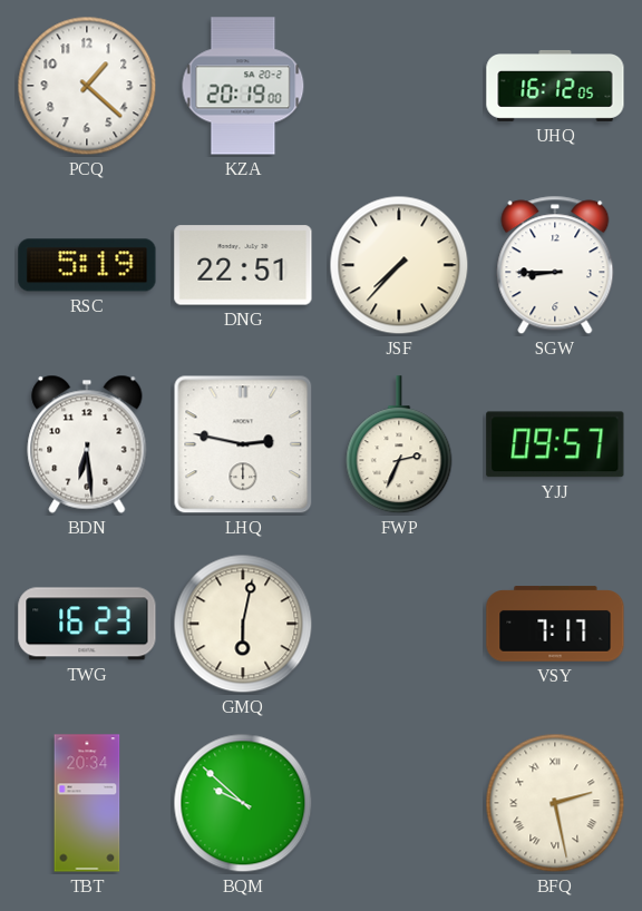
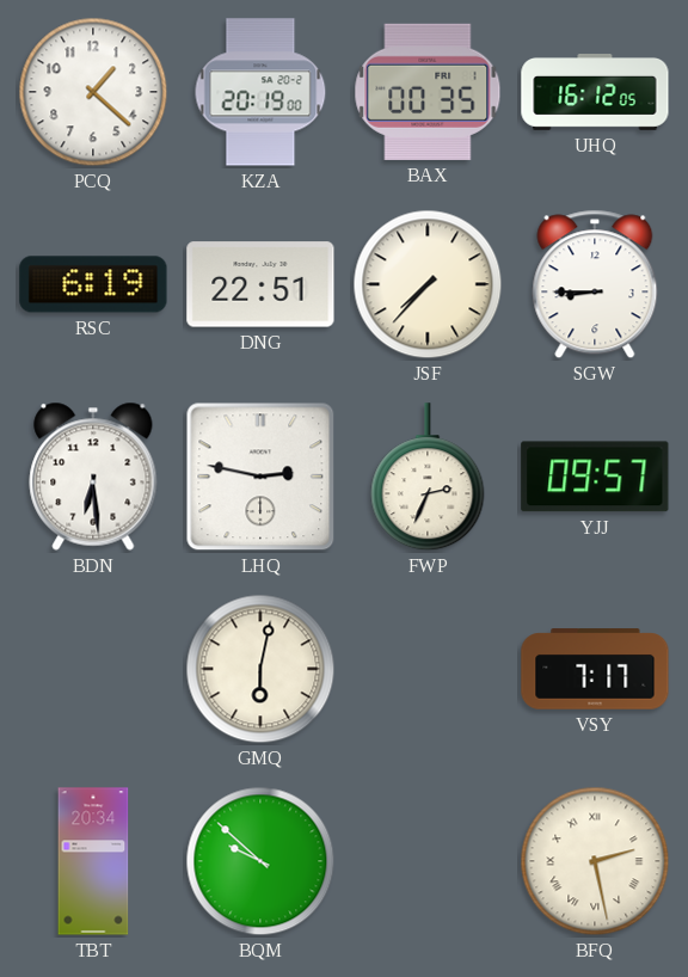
BAX: none -> 00:35
RSC: 5:19 -> 6:19
TWG: 16:23 -> none
